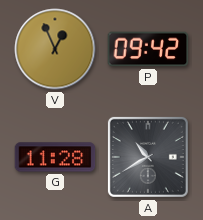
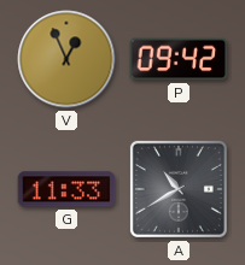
G: 11:28 -> 11:33
